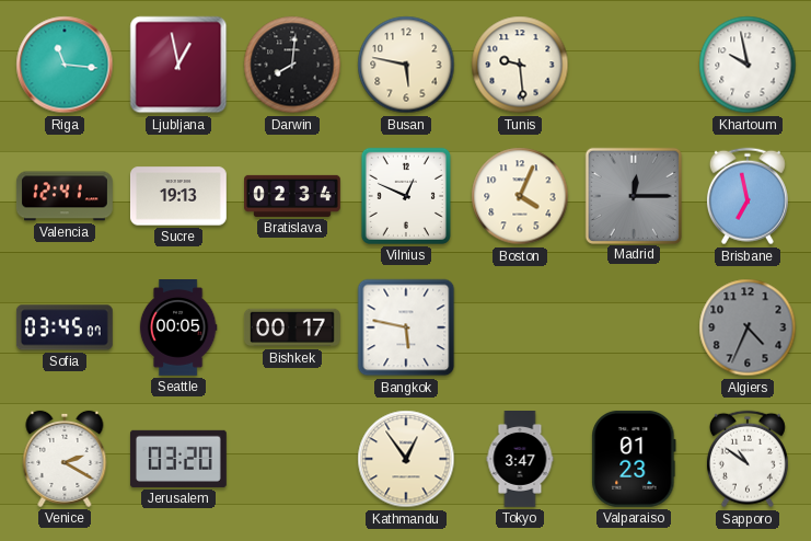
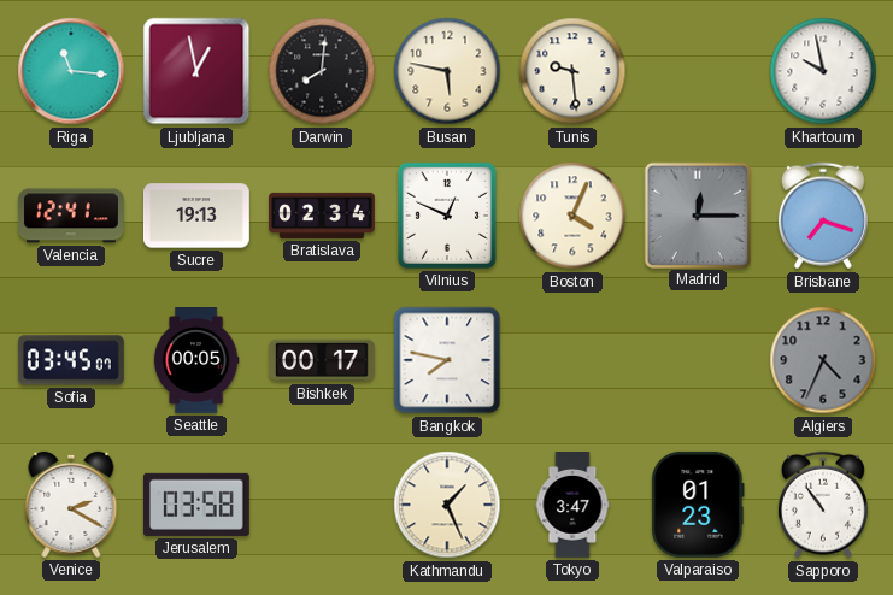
Brisbane: 6:58 -> 7:18
Bangkok: 5:47 -> 7:47
Jerusalem: 03:20 -> 03:58
Kathmandu: 12:54 -> 1:26
Sapporo: 10:51 -> 10:54
